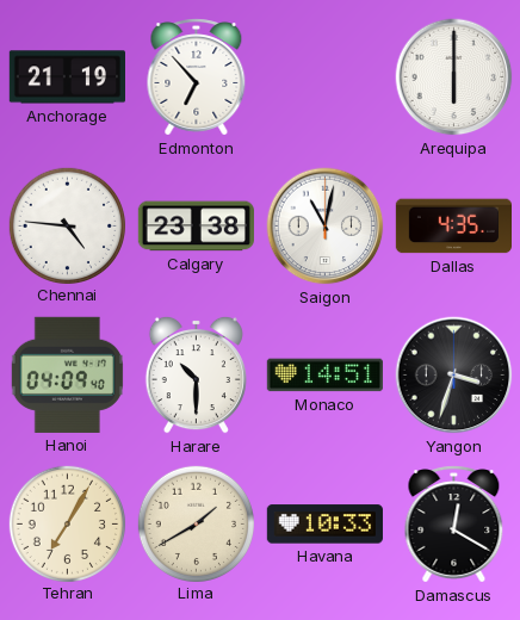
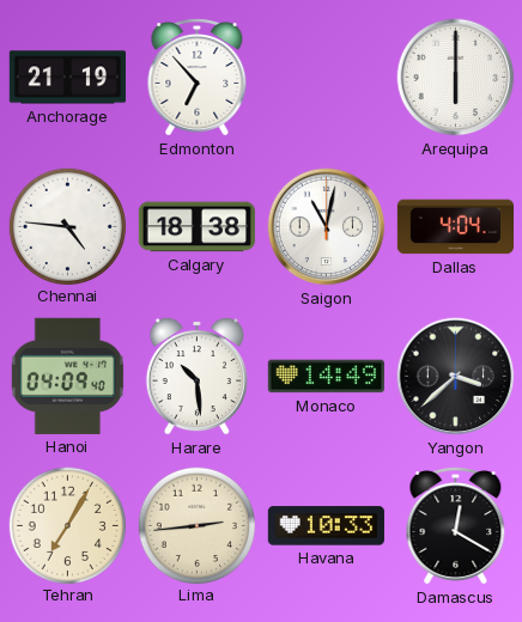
Calgary: 23:38 -> 18:38
Dallas: 4:35 -> 4:04
Harare: 10:30 -> 10:29
Monaco: 14:51 -> 14:49
Yangon: 3:33 -> 3:38
Lima: 1:40 -> 2:44
